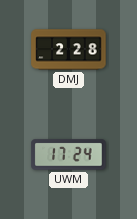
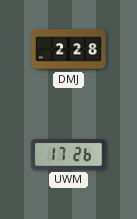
UWM: 17:24 -> 17:26
